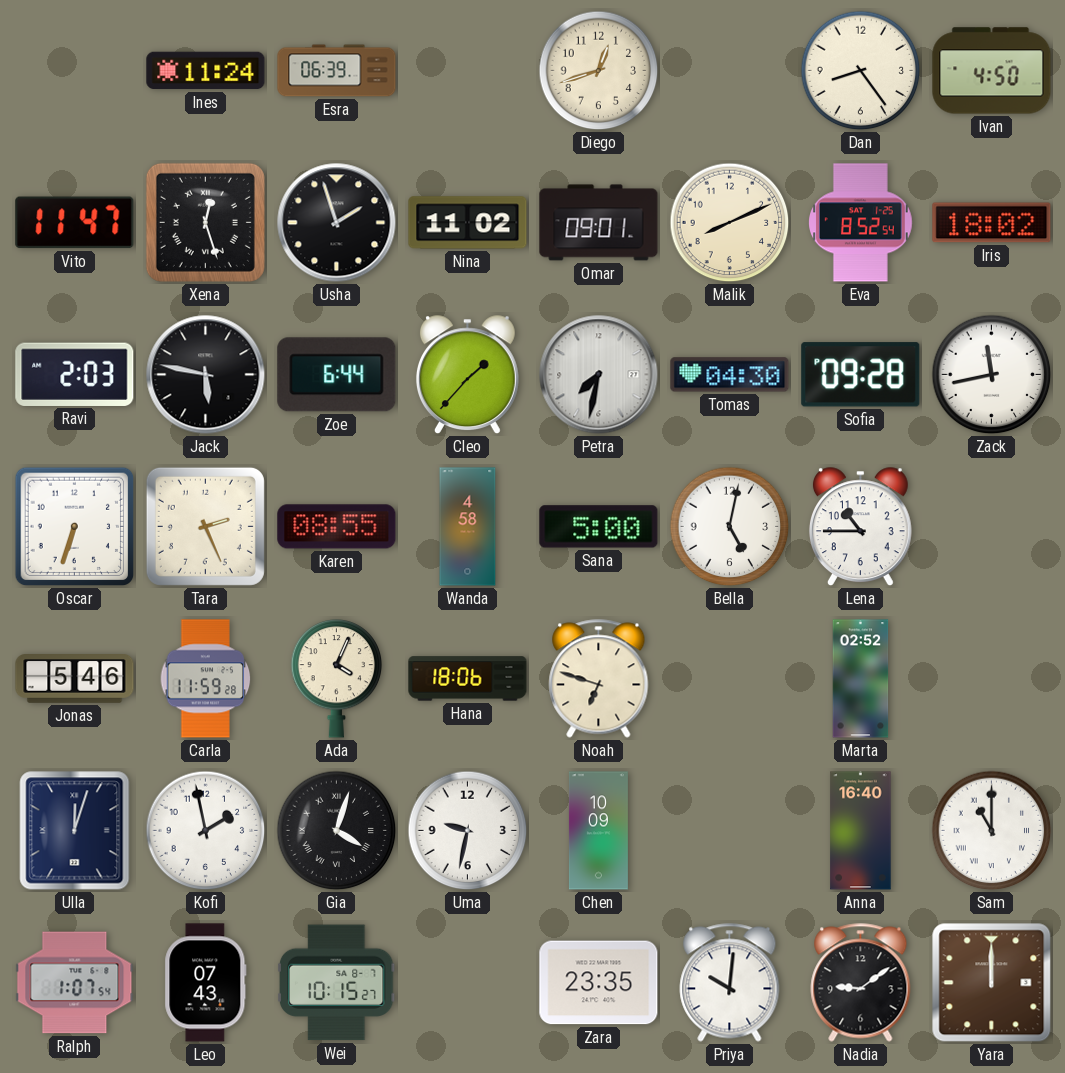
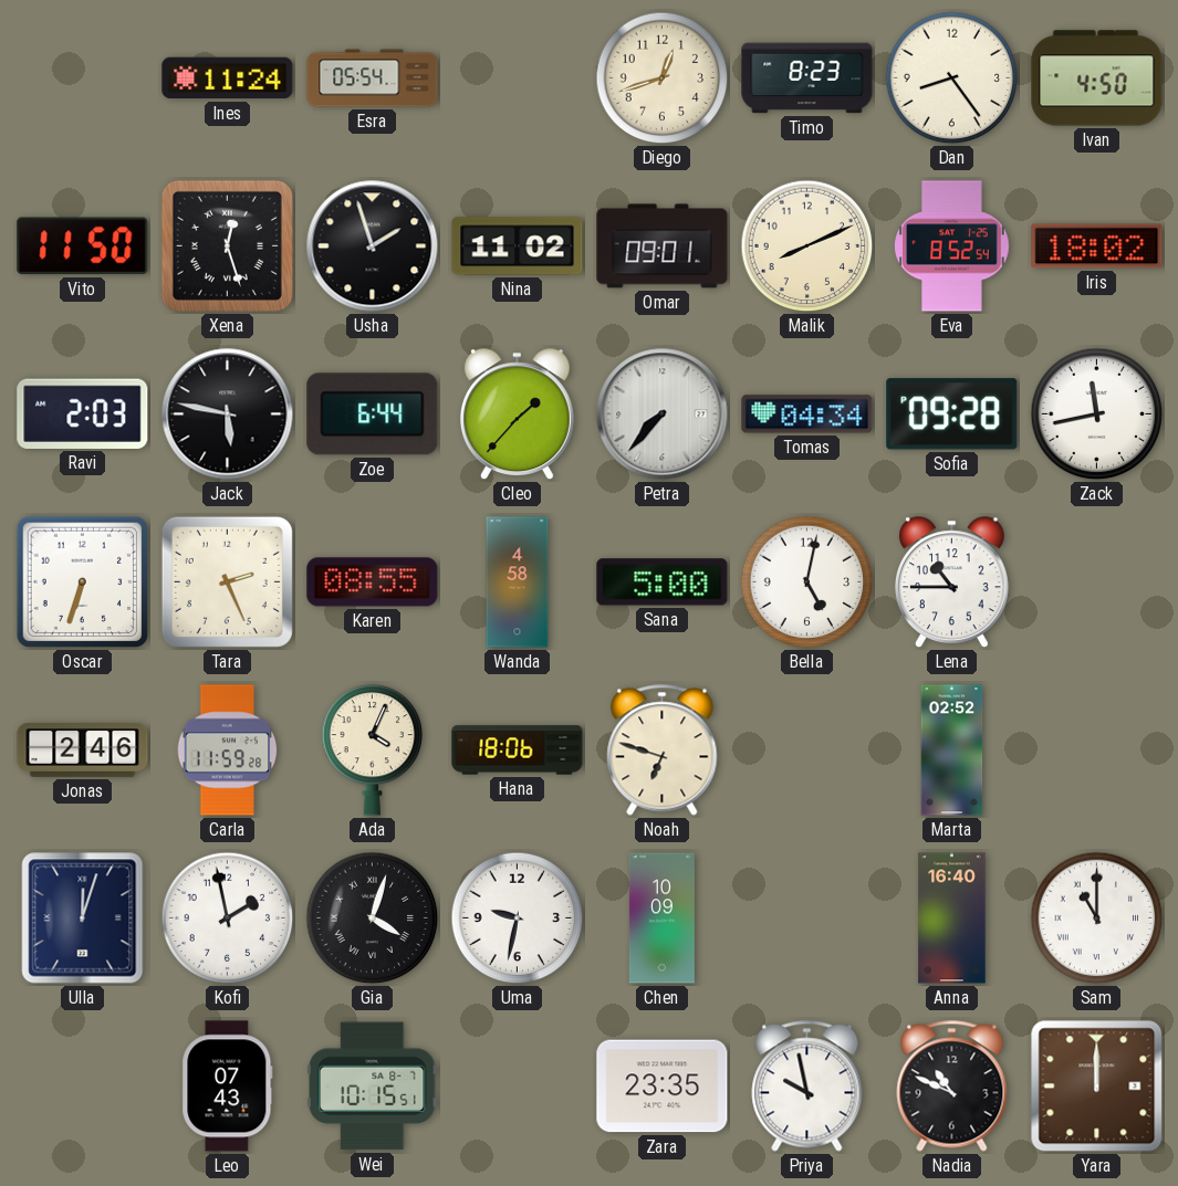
Esra: 06:39 -> 05:54
Timo: none -> 8:23
Vito: 11:47 -> 11:50
Petra: 7:32 -> 7:37
Tomas: 04:30 -> 04:34
Jonas: 5:46 -> 2:46
Ralph: 1:07 -> none
Wei: 10:15:27 -> 10:15:51
Priya: 10:01 -> 9:58
Nadia: 9:09 -> 10:49
